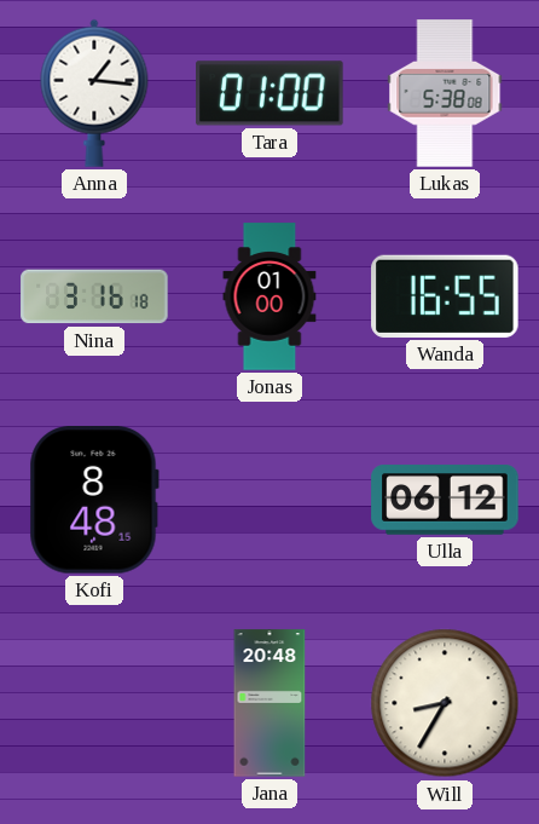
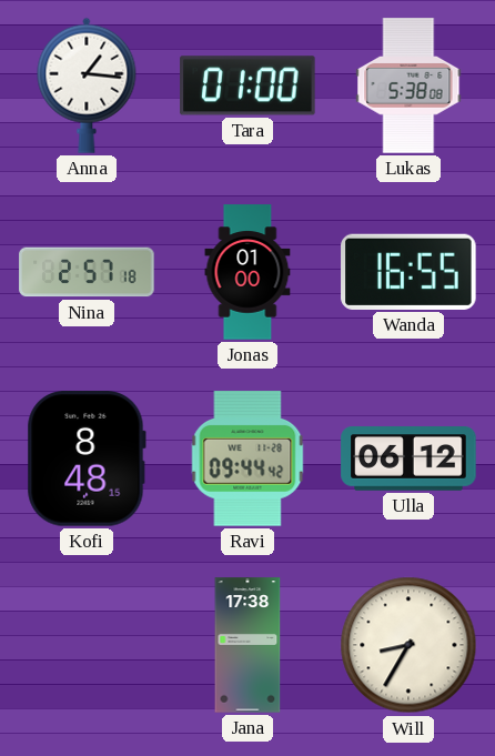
Nina: 3:16 -> 2:57
Ravi: none -> 09:44
Jana: 20:48 -> 17:38
